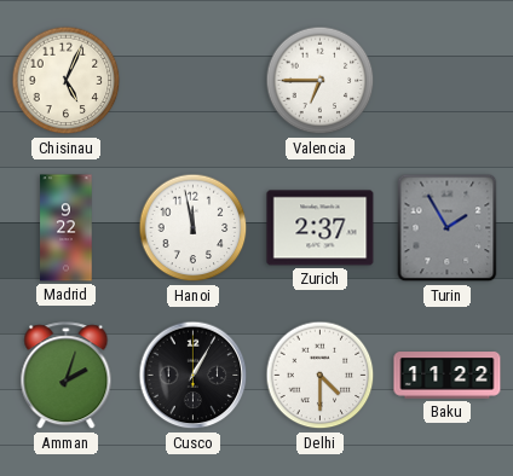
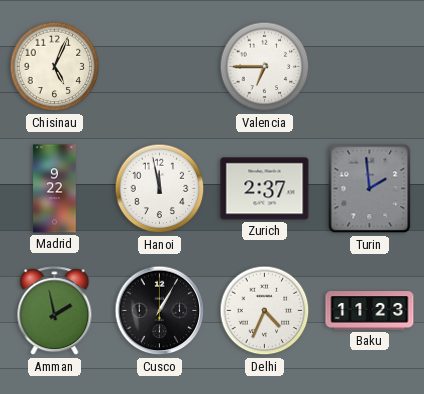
Turin: 1:55 -> 1:59
Amman: 2:03 -> 1:58
Delhi: 4:30 -> 4:34
Baku: 11:22 -> 11:23
